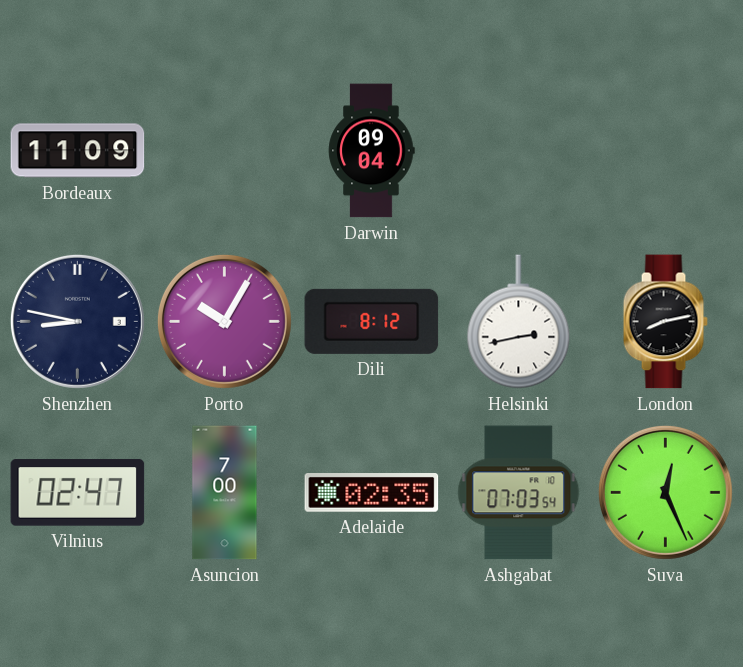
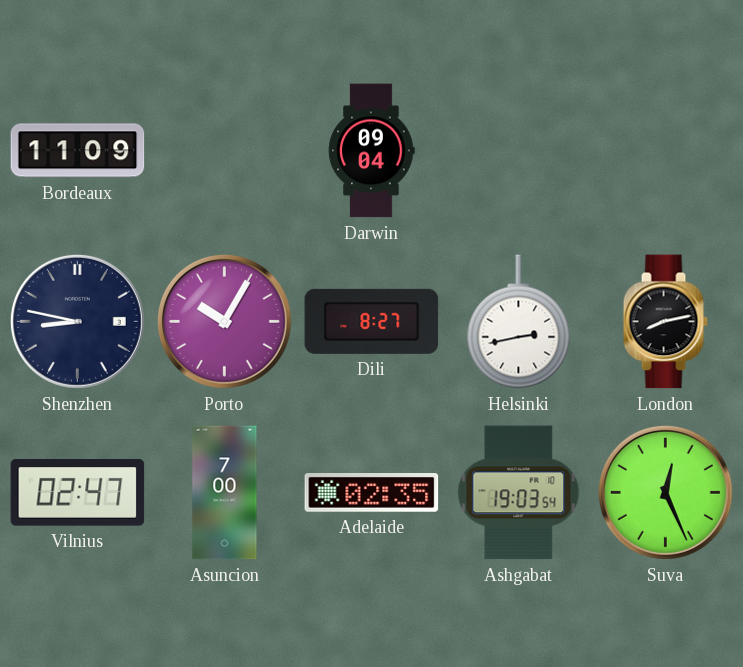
Dili: 8:12 -> 8:27
Ashgabat: 07:03 -> 19:03
